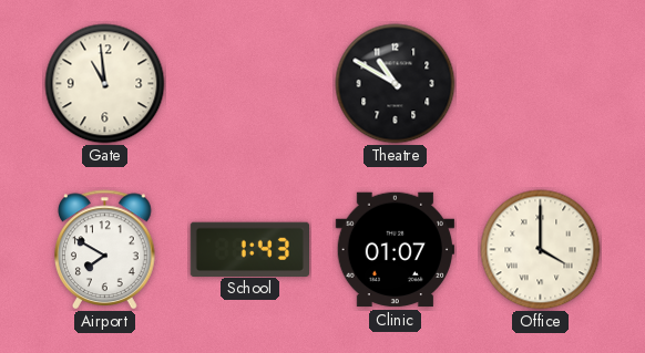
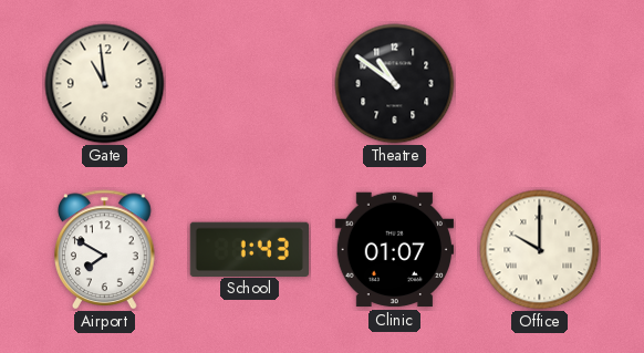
Theatre: 10:50 -> 10:51
Office: 4:00 -> 10:00
